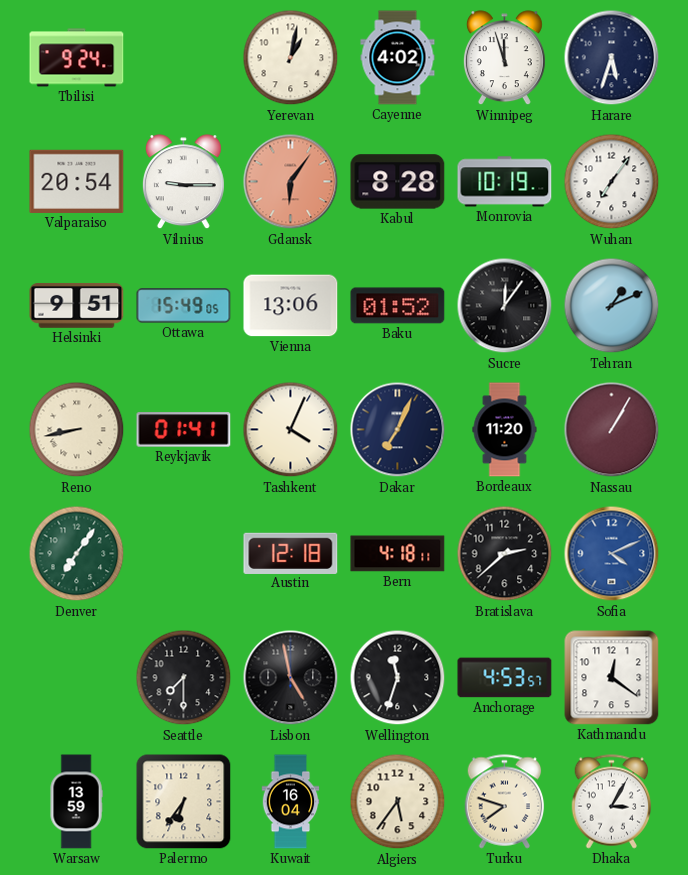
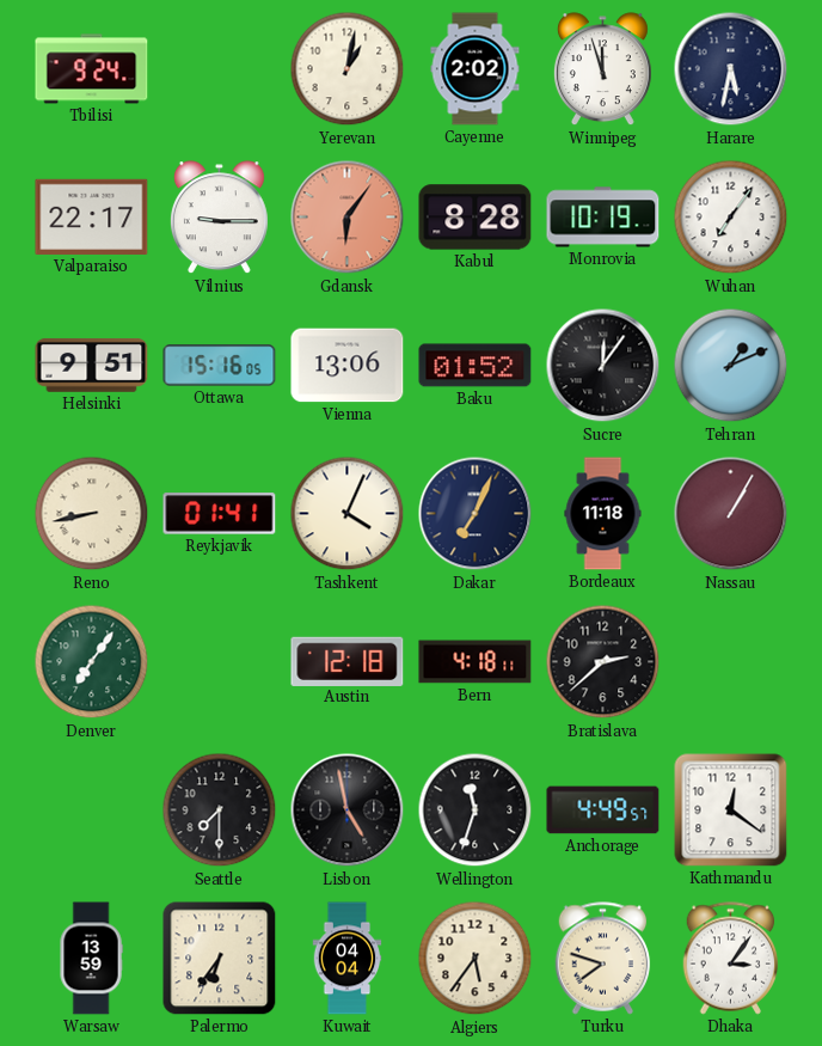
Cayenne: 4:02 -> 2:02
Harare: 5:33 -> 5:32
Valparaiso: 20:54 -> 22:17
Ottawa: 15:49 -> 15:16
Bordeaux: 11:20 -> 11:18
Sofia: 4:11 -> none
Anchorage: 4:53 -> 4:49
Kuwait: 16:04 -> 04:04
Dhaka: 3:05 -> 3:06
